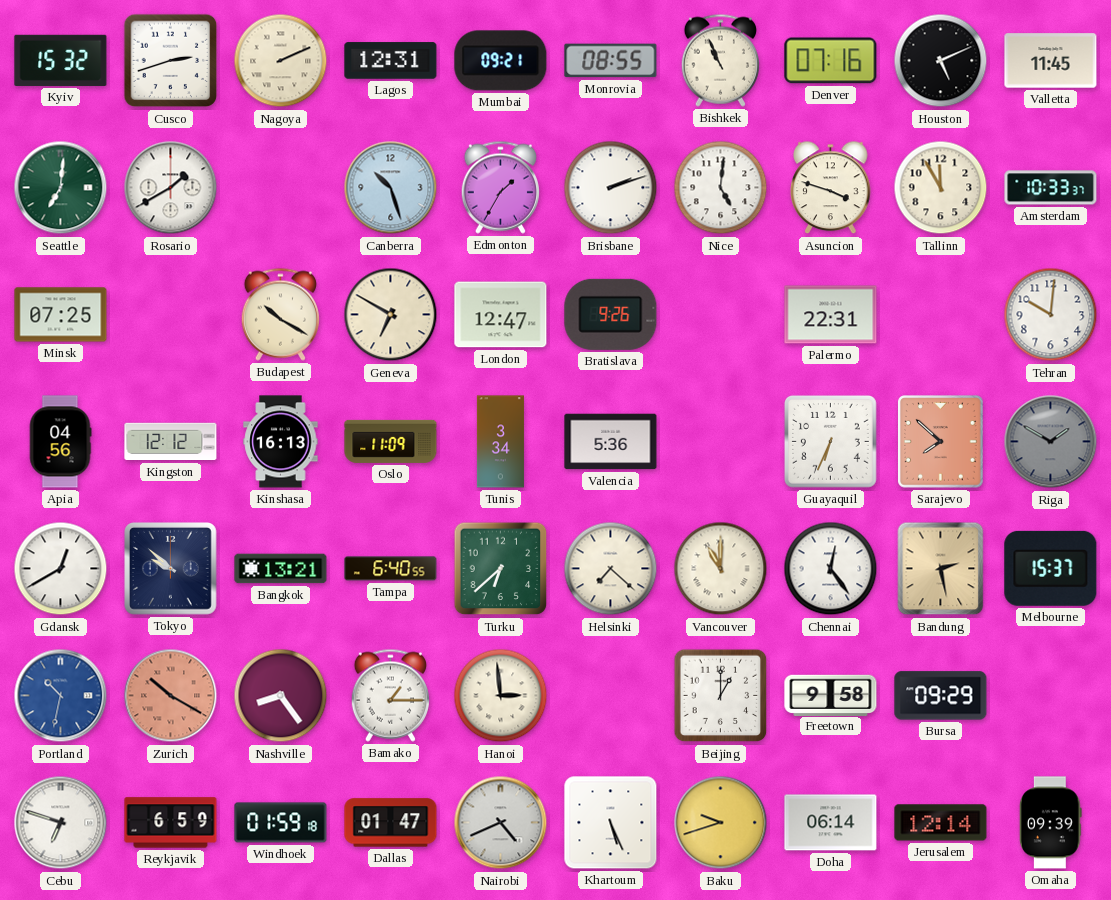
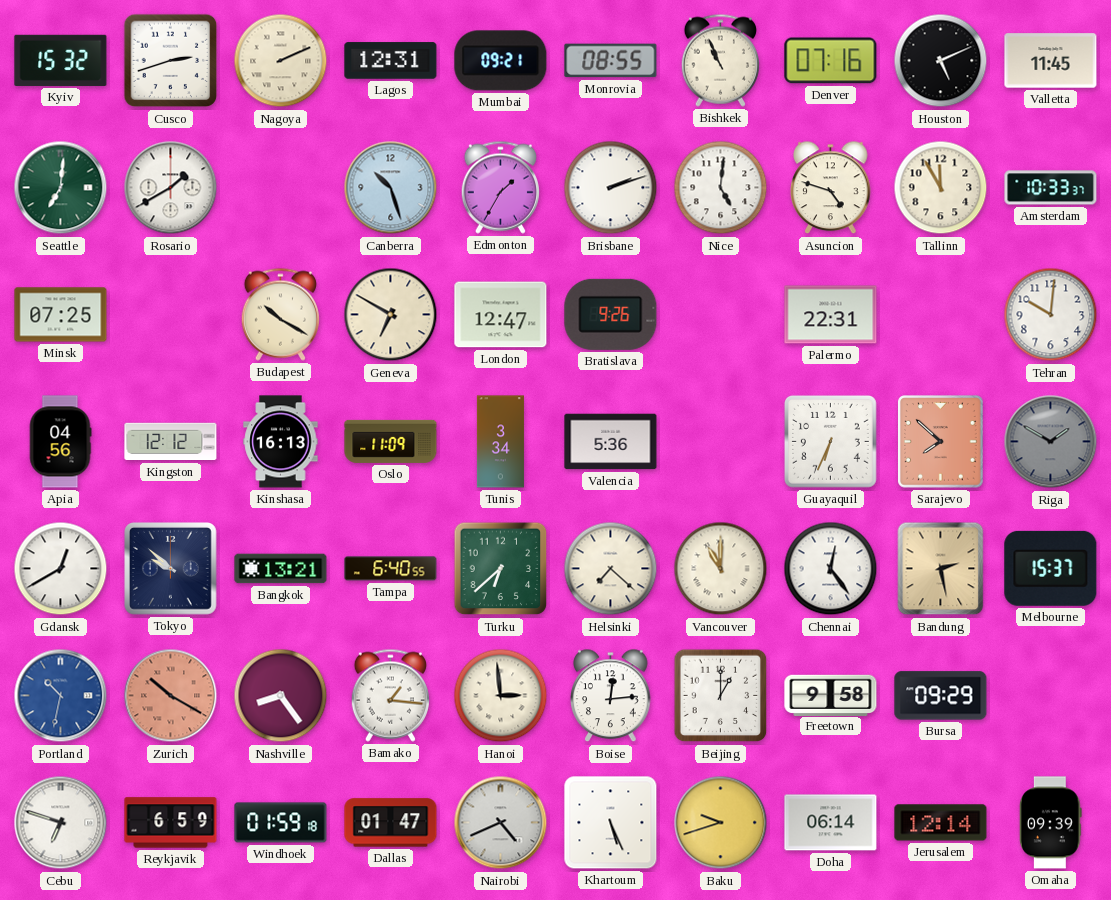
Asuncion: 3:48 -> 4:48
Bamako: 1:15 -> 1:16
Boise: none -> 12:14
